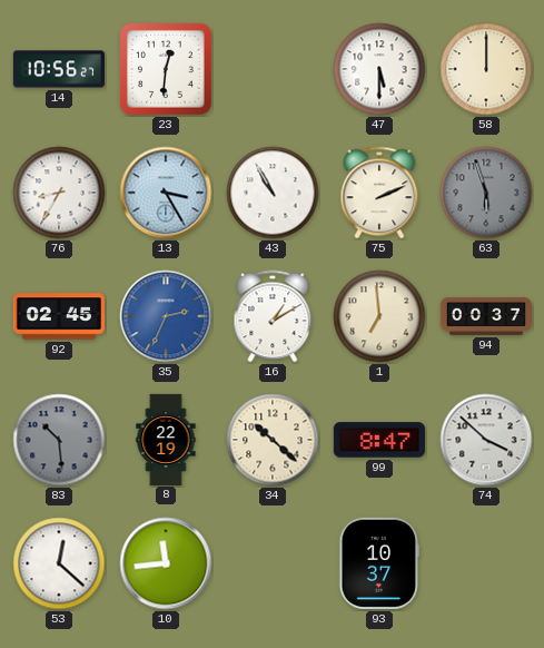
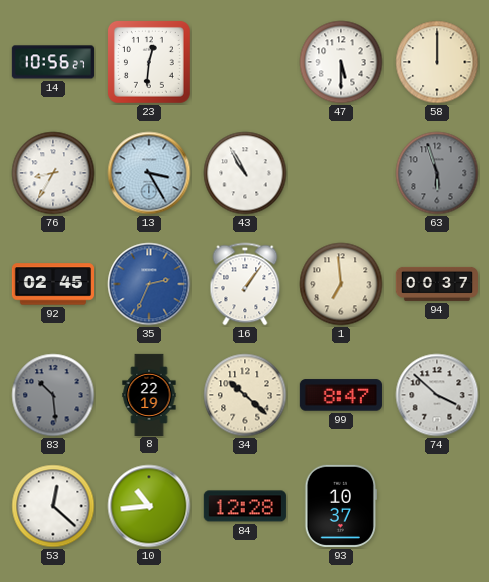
75: 2:11 -> none
16: 1:10 -> 1:06
10: 11:44 -> 10:44
84: none -> 12:28
